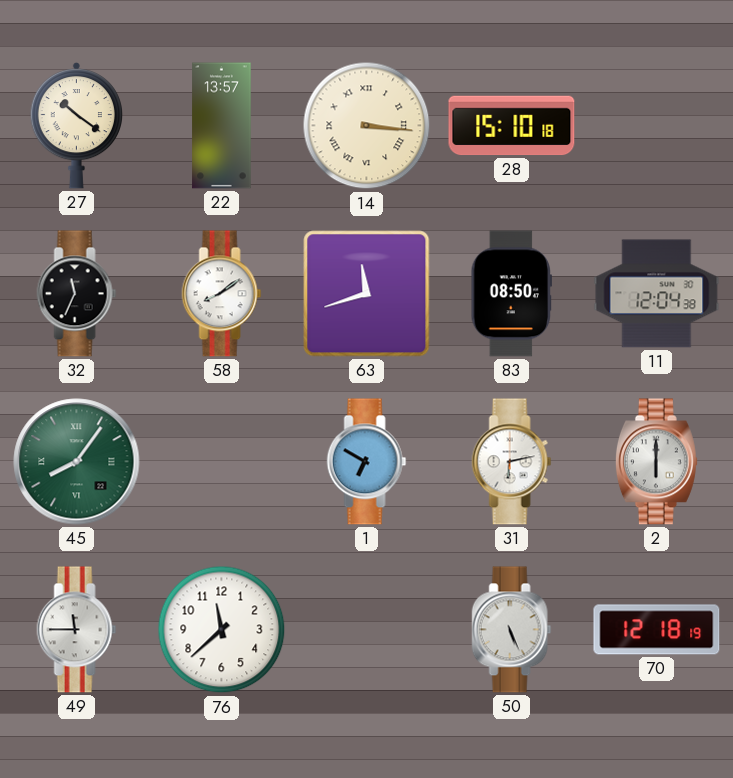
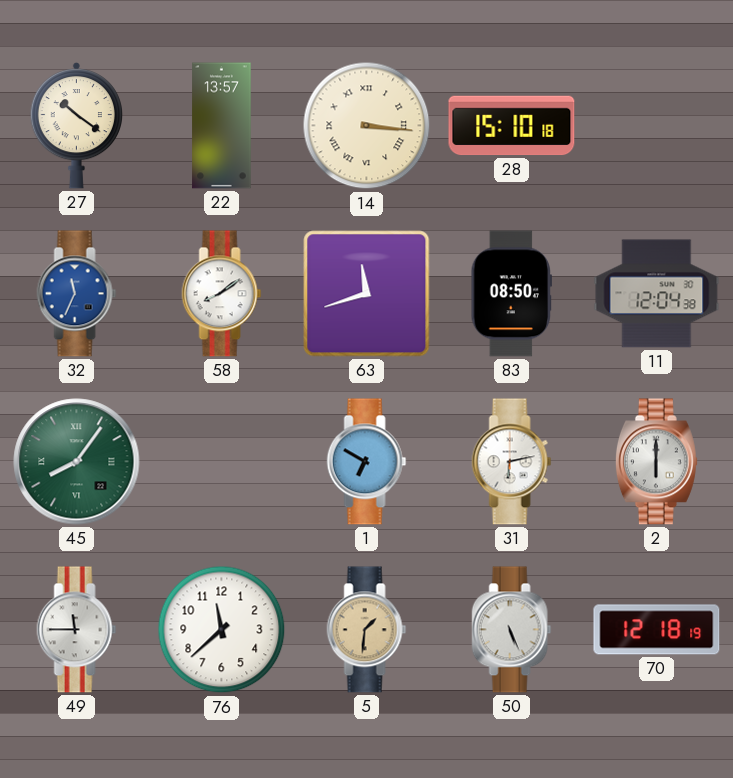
32 dial: black -> blue
5: none -> 1:31
